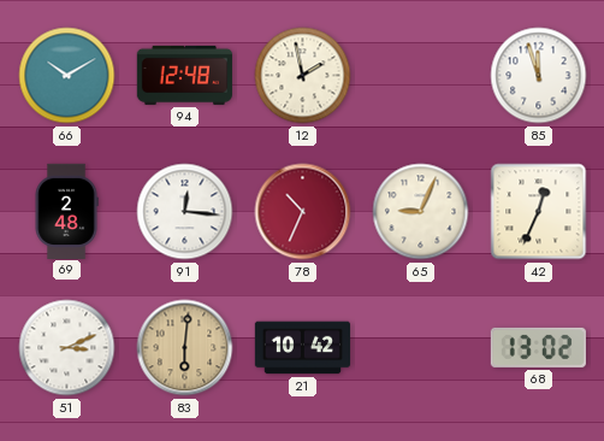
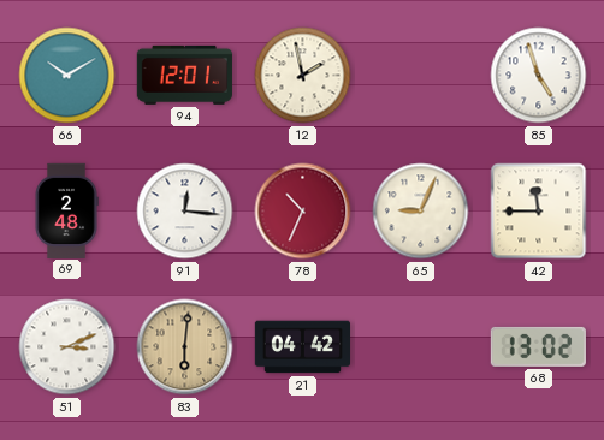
94: 12:48 -> 12:01
85: 11:57 -> 4:57
42: 12:34 -> 11:45
21: 10:42 -> 04:42
